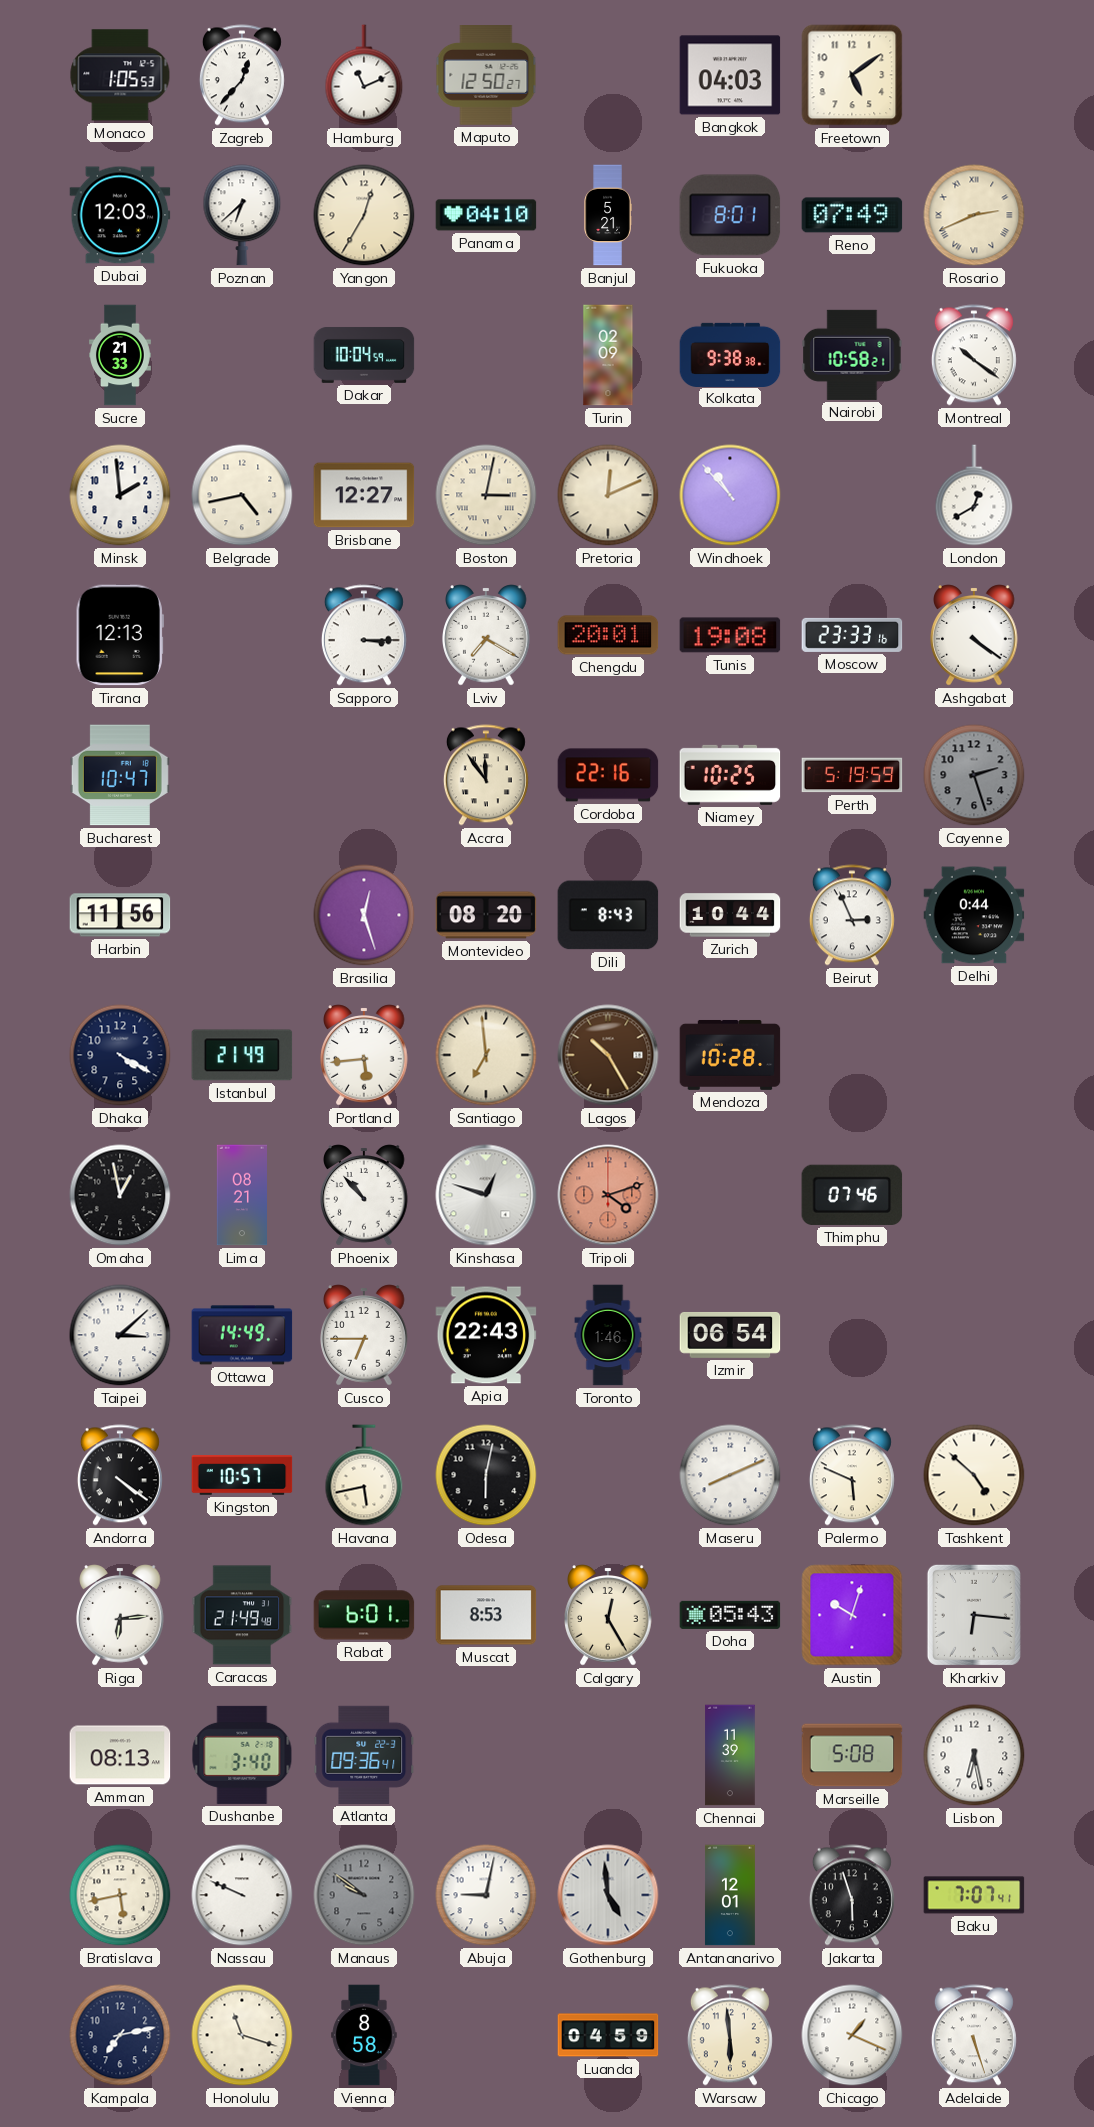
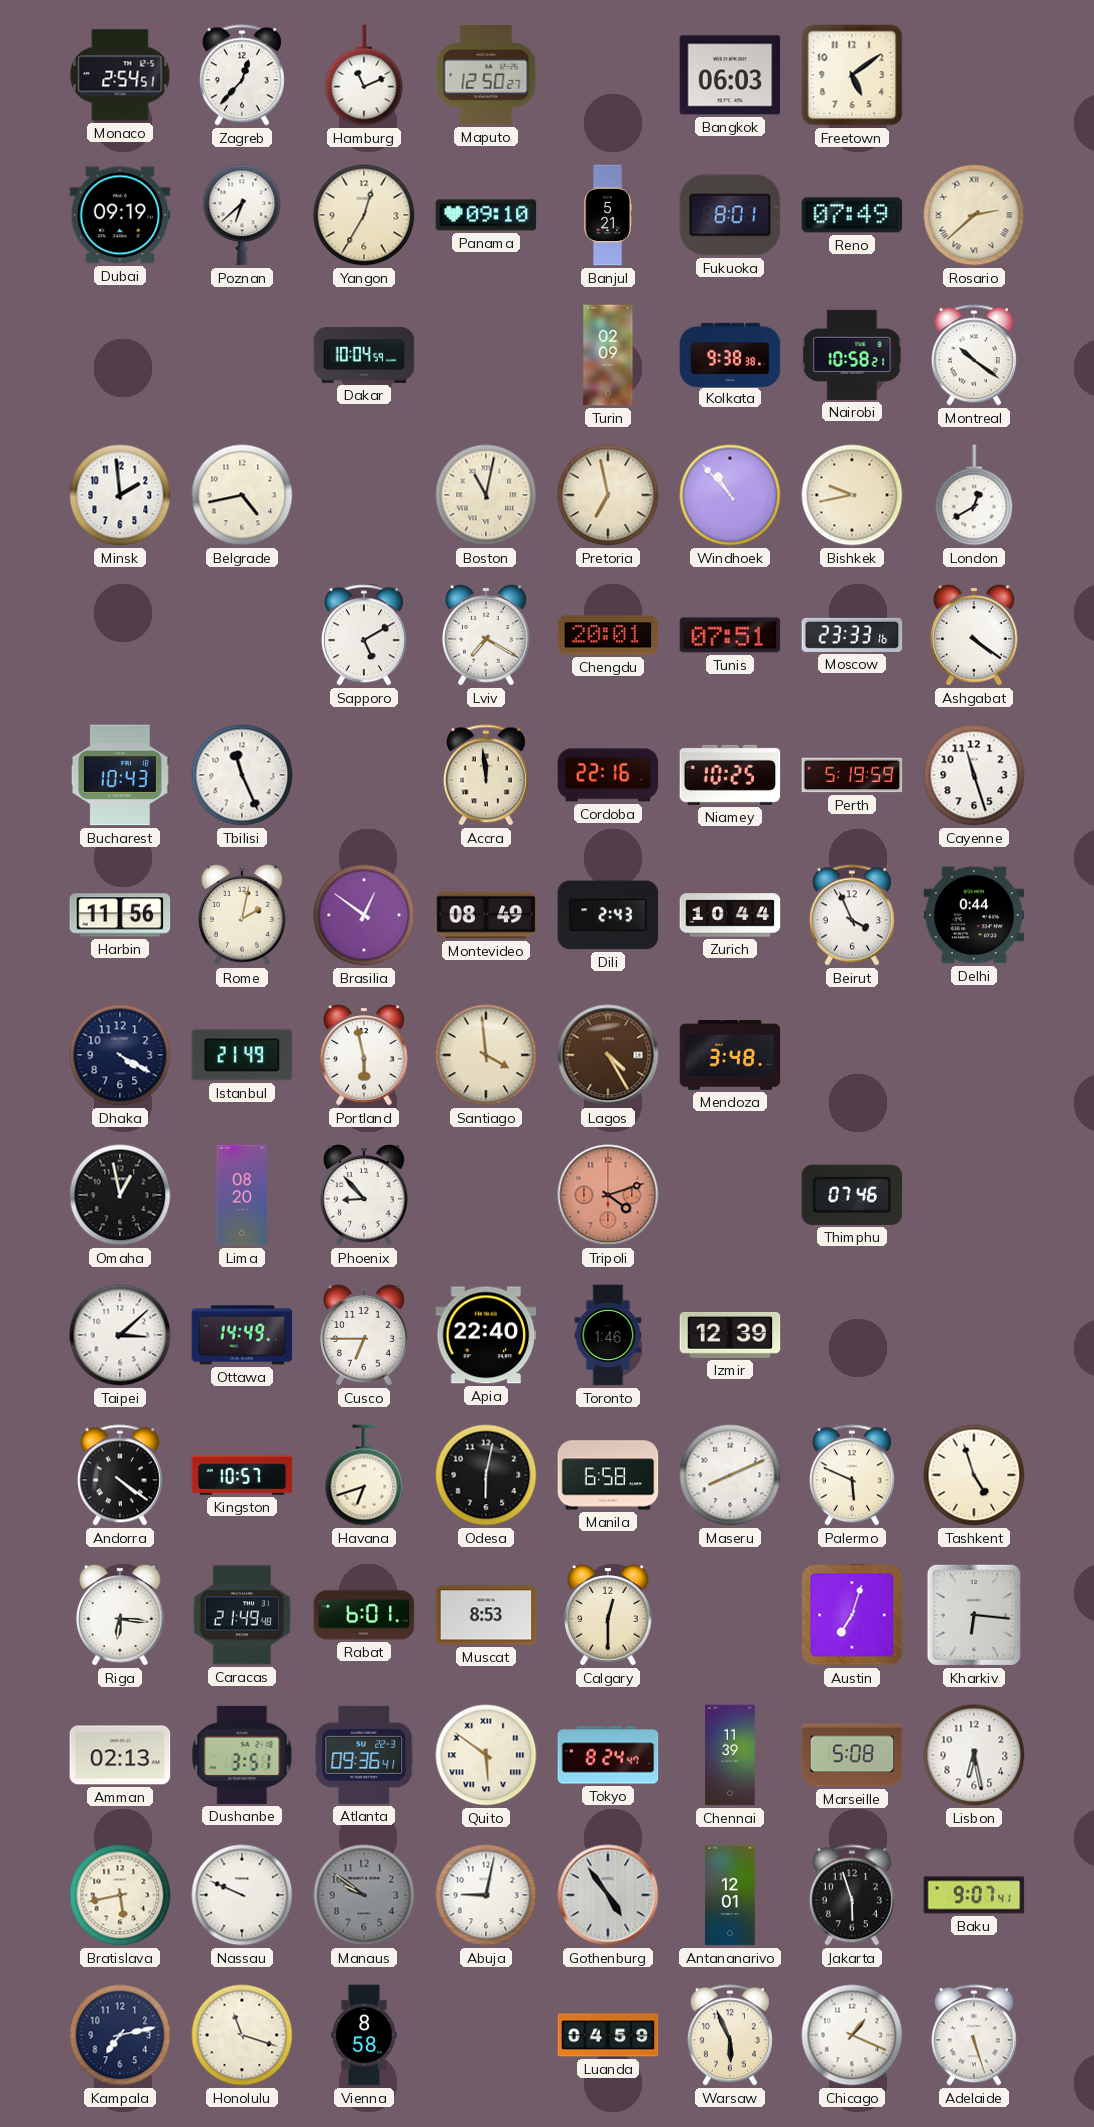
Monaco: 1:05 -> 2:54
Bangkok: 04:03 -> 06:03
Dubai: 12:03 -> 09:19
Panama: 04:10 -> 09:10
Rosario: 2:41 -> 2:38
Sucre: 21:33 -> none
Brisbane: 12:27 -> none
Boston: 3:02 -> 11:02
Pretoria: 12:11 -> 6:58
Bishkek: none -> 9:43
Tirana: 12:13 -> none
Sapporo: 3:15 -> 5:10
Tunis: 19:08 -> 07:51
Bucharest: 10:47 -> 10:43
Tbilisi: none -> 11:26
Accra: 11:54 -> 11:59
Cayenne: 2:27 -> 11:27
Cayenne dial: grey -> white
Rome: none -> 2:02
Brasilia: 12:27 -> 12:51
Montevideo: 08:20 -> 08:49
Dili: 8:43 -> 2:43
Beirut: 2:56 -> 3:56
Portland: 5:44 -> 5:58
Santiago: 6:59 -> 3:59
Lagos: 10:25 -> 4:25
Mendoza: 10:28 -> 3:48
Lima: 08:21 -> 08:20
Phoenix: 10:53 -> 8:53
Kinshasa: 12:48 -> none
Apia: 22:43 -> 22:40
Izmir: 06:54 -> 12:39
Havana: 5:43 -> 6:42
Manila: none -> 6:58
Tashkent: 4:52 -> 4:57
Riga: 6:14 -> 6:16
Calgary: 12:25 -> 12:30
Doha: 05:43 -> none
Austin: 10:03 -> 7:03
Amman: 08:13 -> 02:13
Dushanbe: 3:40 -> 3:51
Quito: none -> 5:51
Tokyo: none -> 8:24
Gothenburg: 4:59 -> 4:54
Baku: 7:07 -> 9:07
Warsaw: 5:59 -> 5:56
